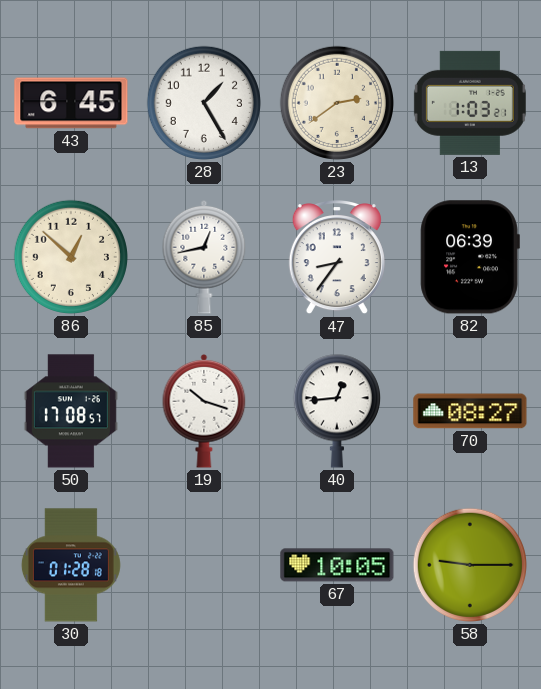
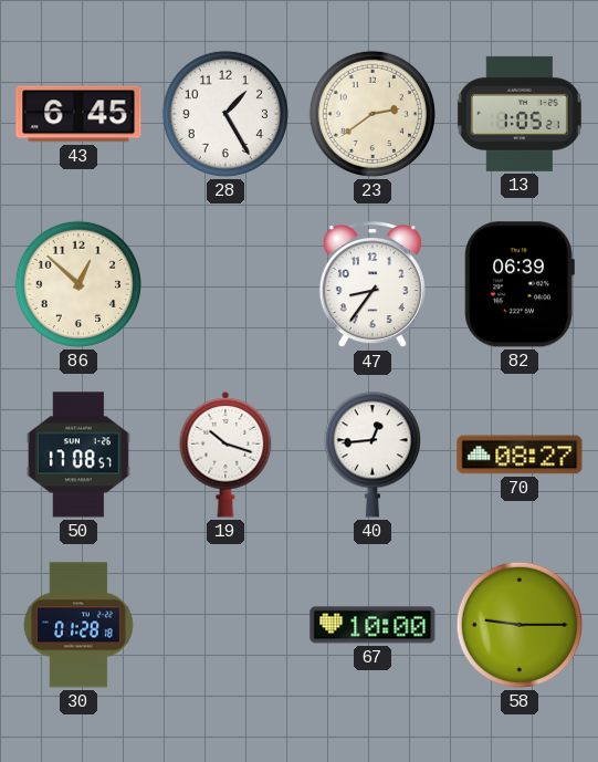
13: 1:03 -> 1:05
85: 12:43 -> none
67: 10:05 -> 10:00
